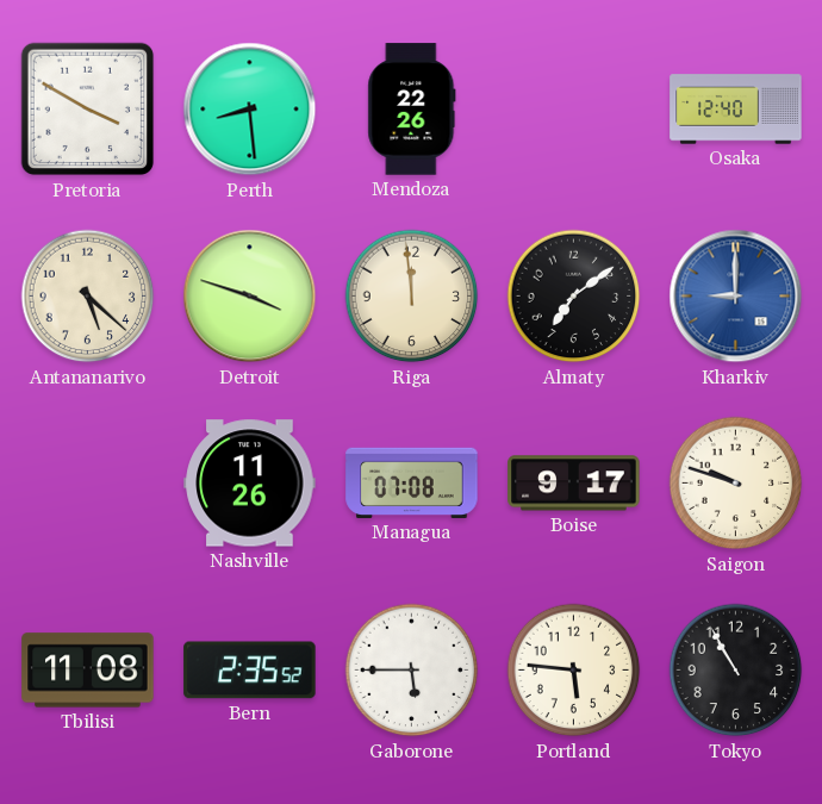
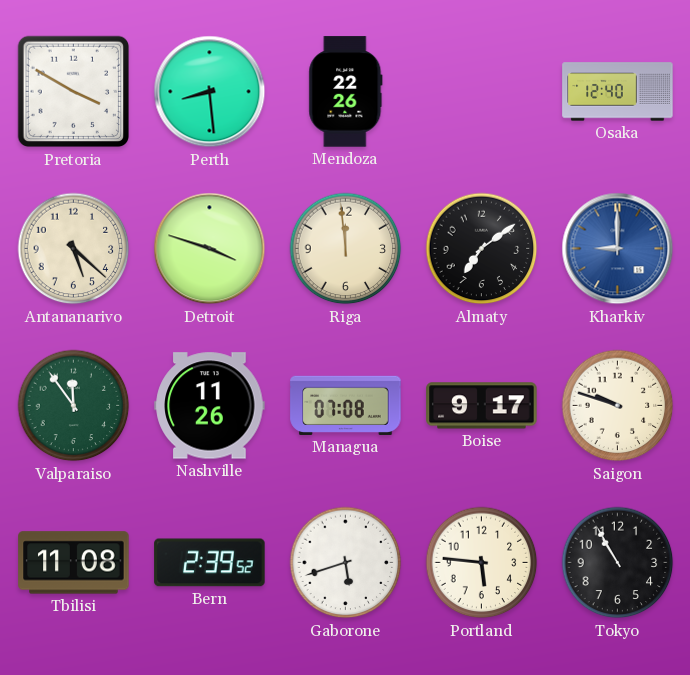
Valparaiso: none -> 11:54
Bern: 2:35 -> 2:39
Gaborone: 5:45 -> 5:42
